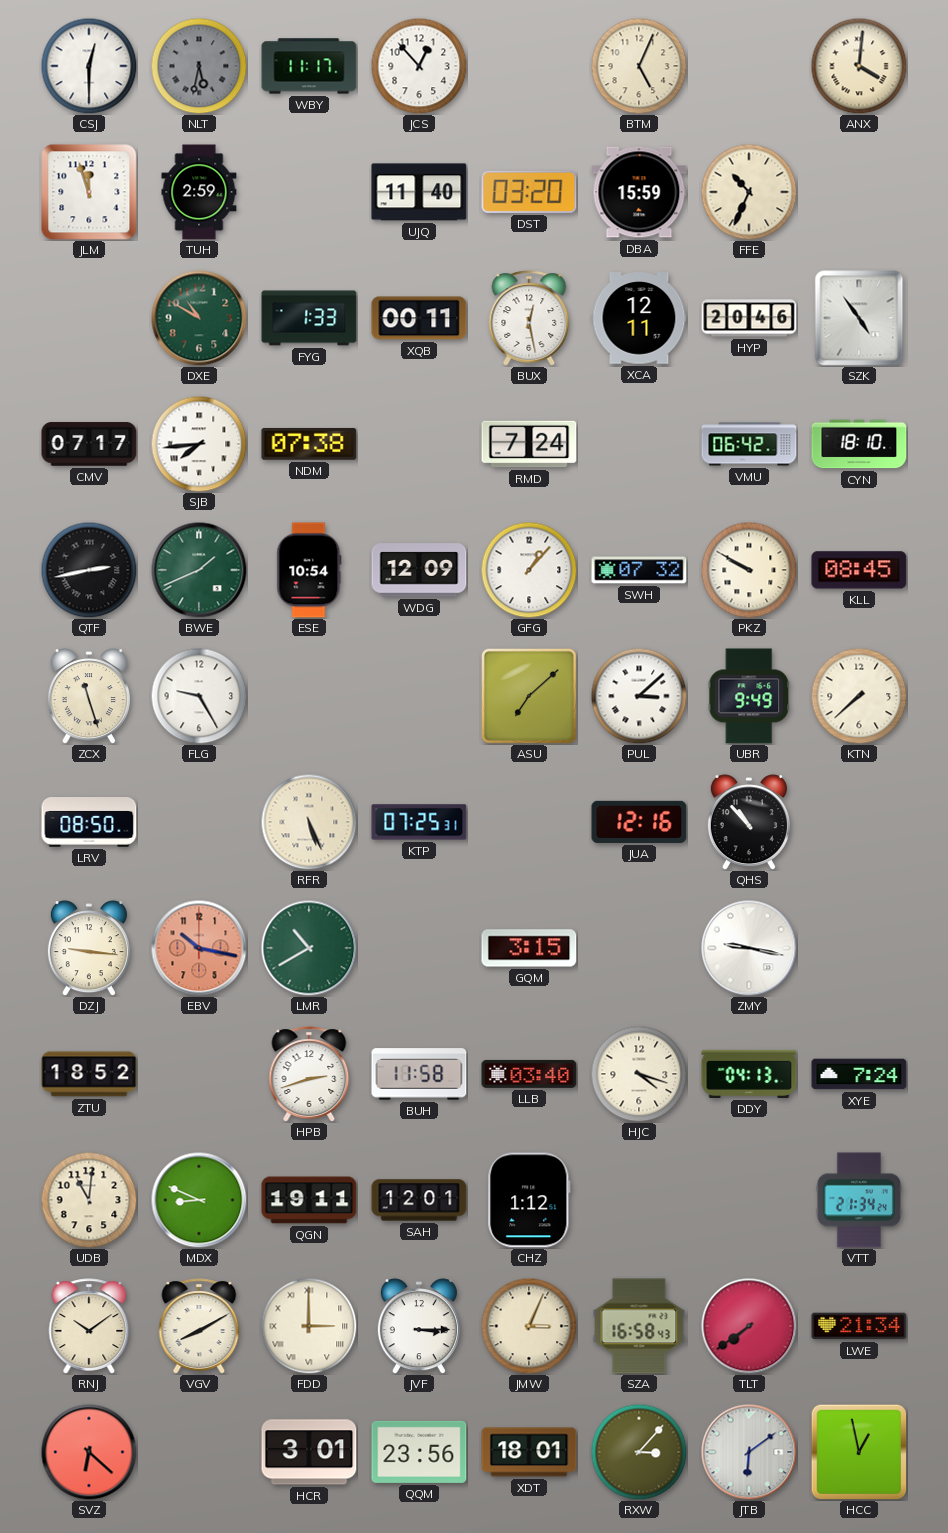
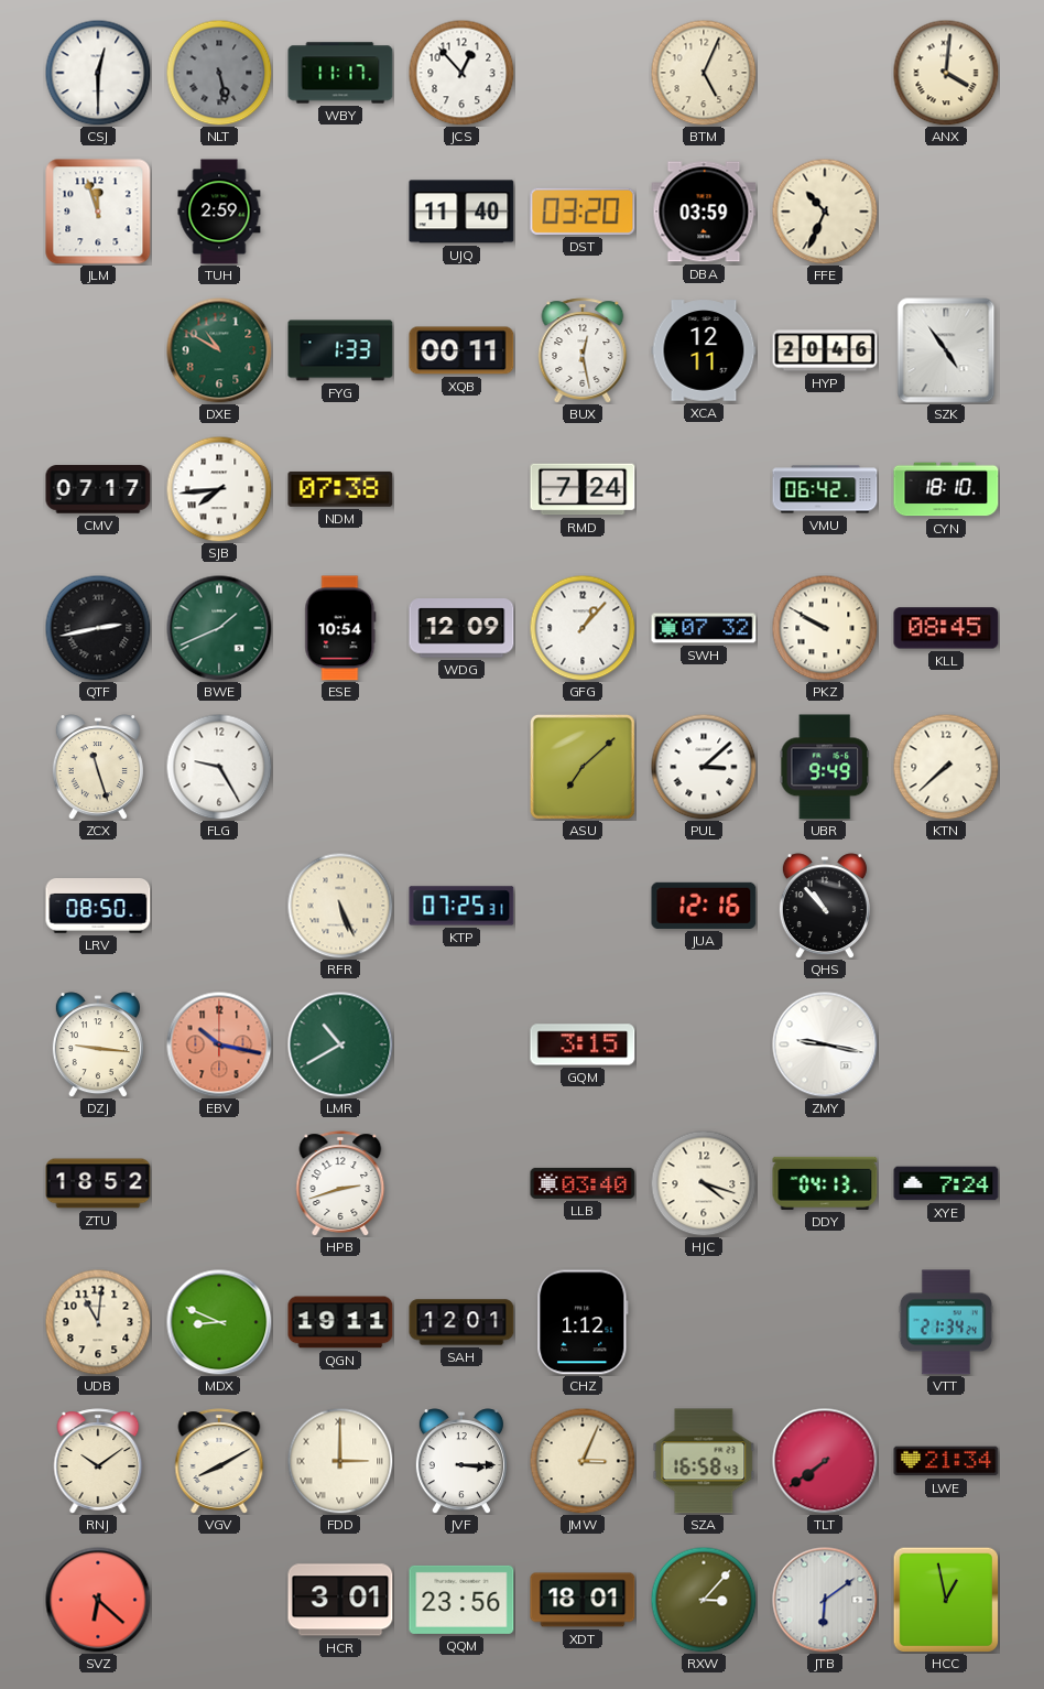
NLT: 5:32 -> 5:28
DBA: 15:59 -> 03:59
BUH: 11:58 -> none
